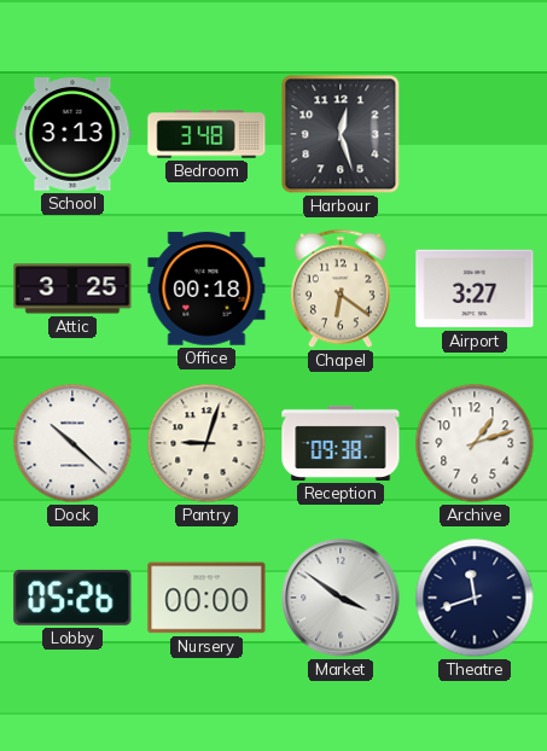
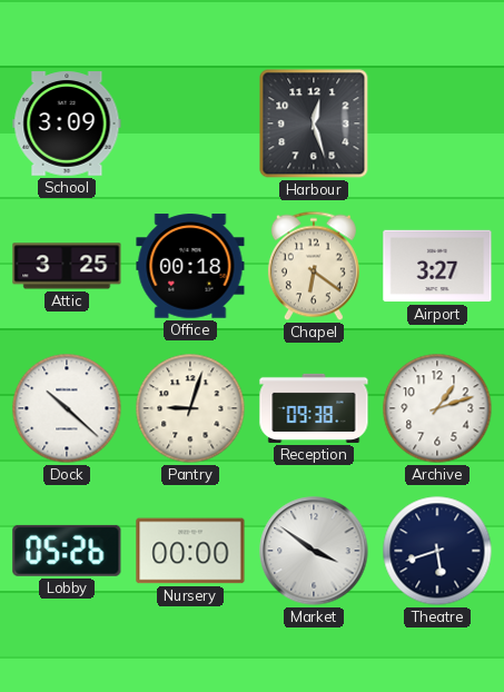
School: 3:13 -> 3:09
Bedroom: 3:48 -> none
Theatre: 11:42 -> 5:42
